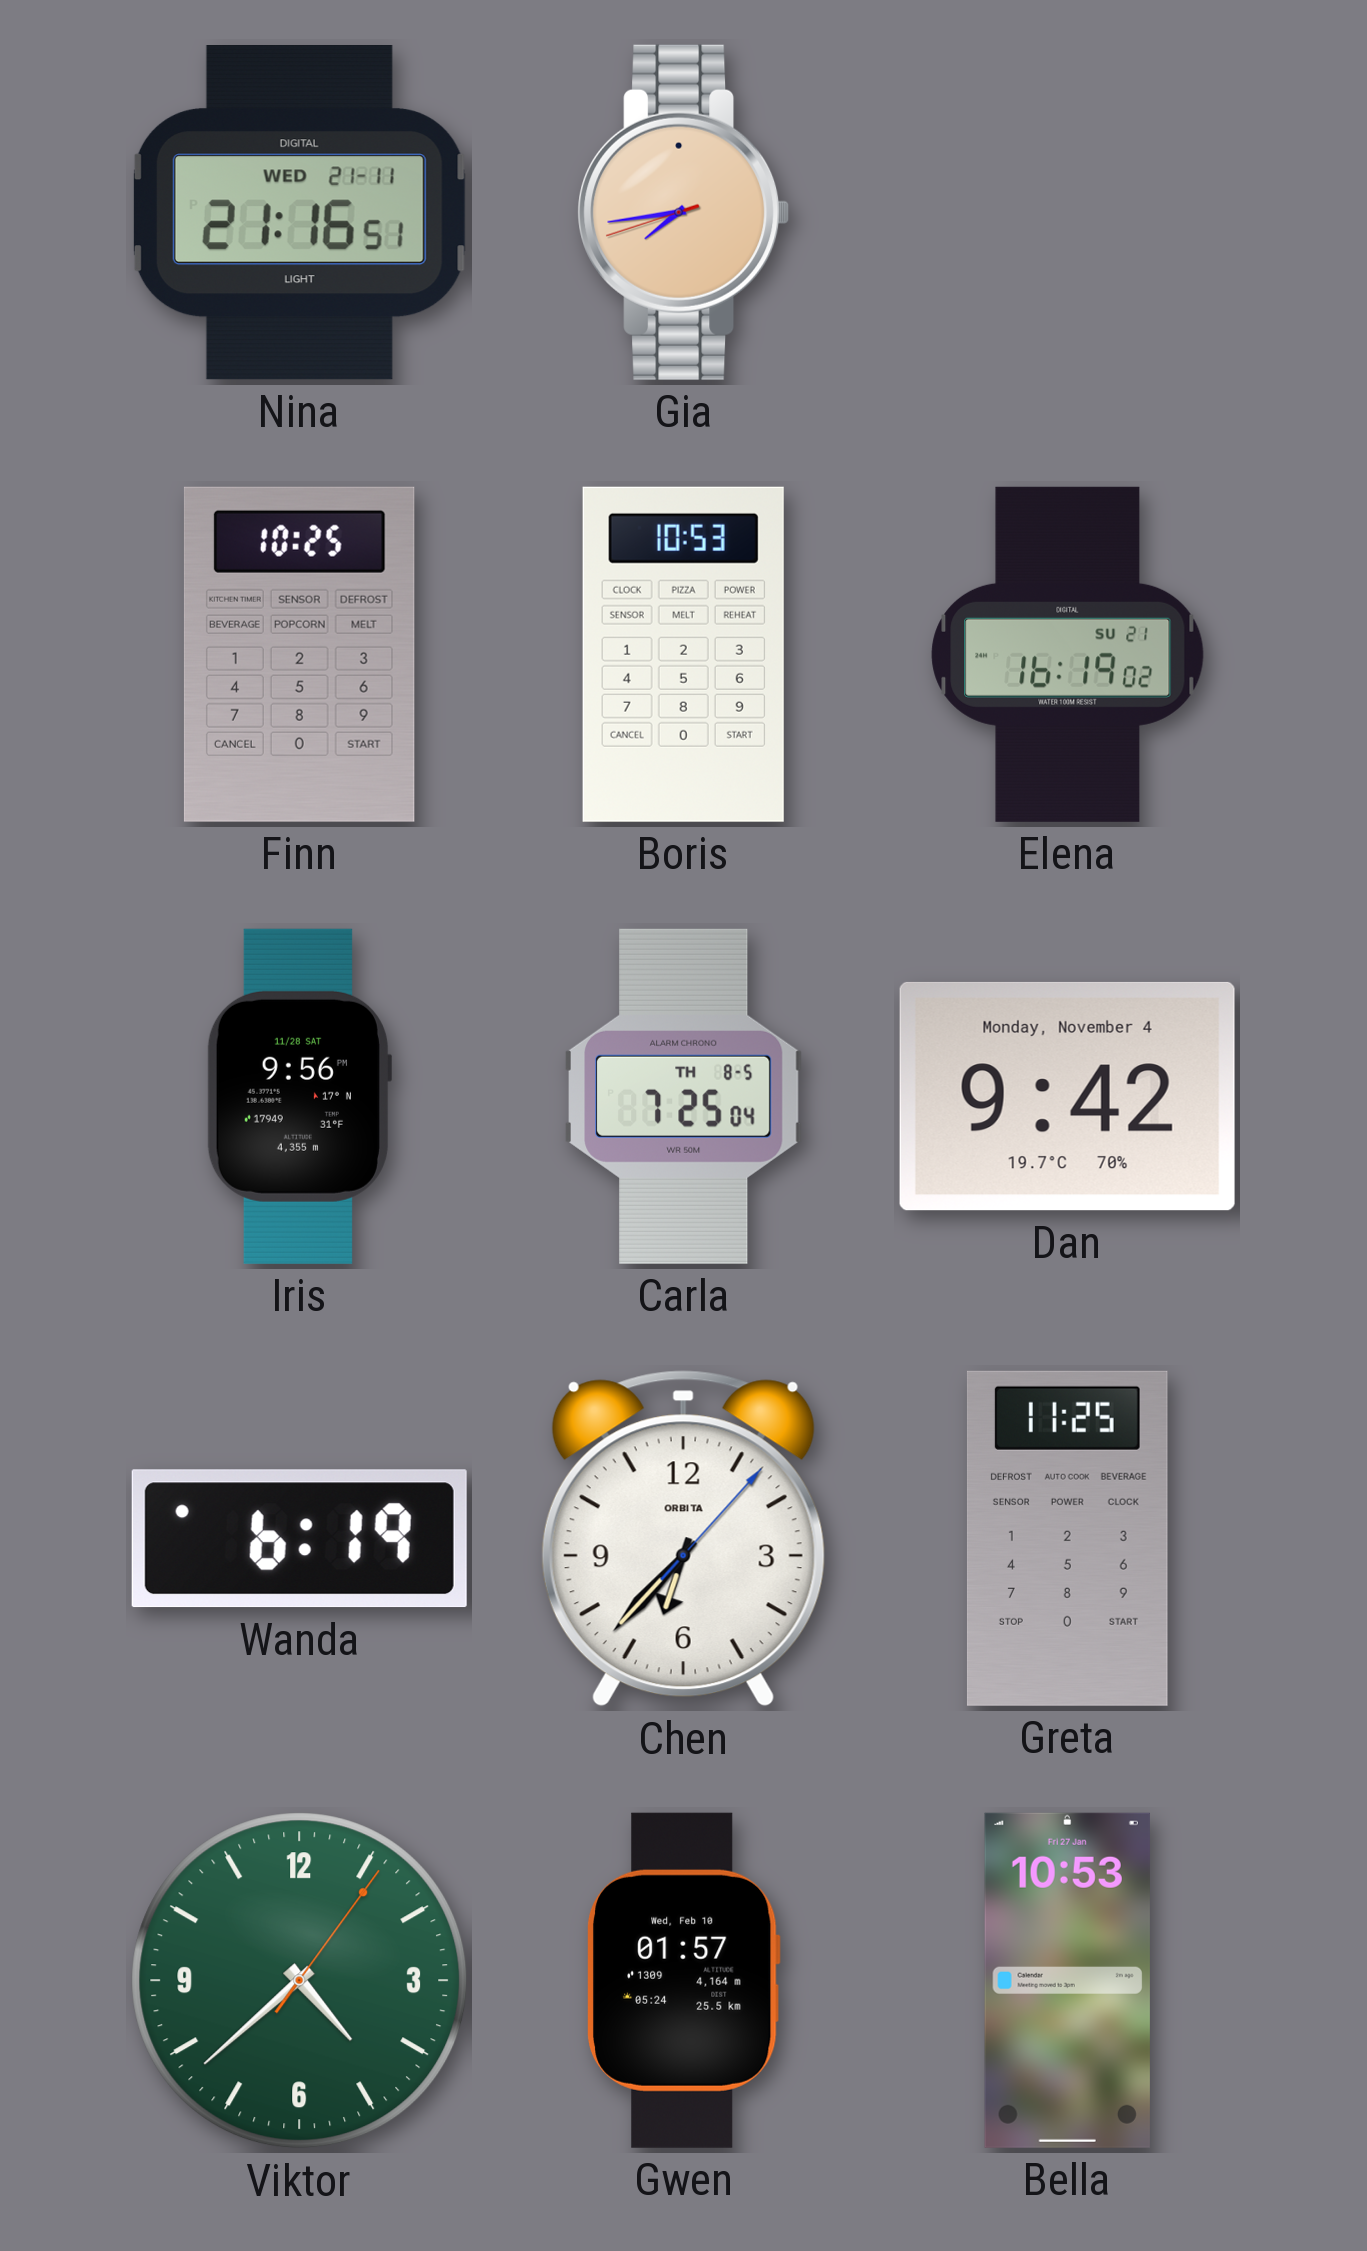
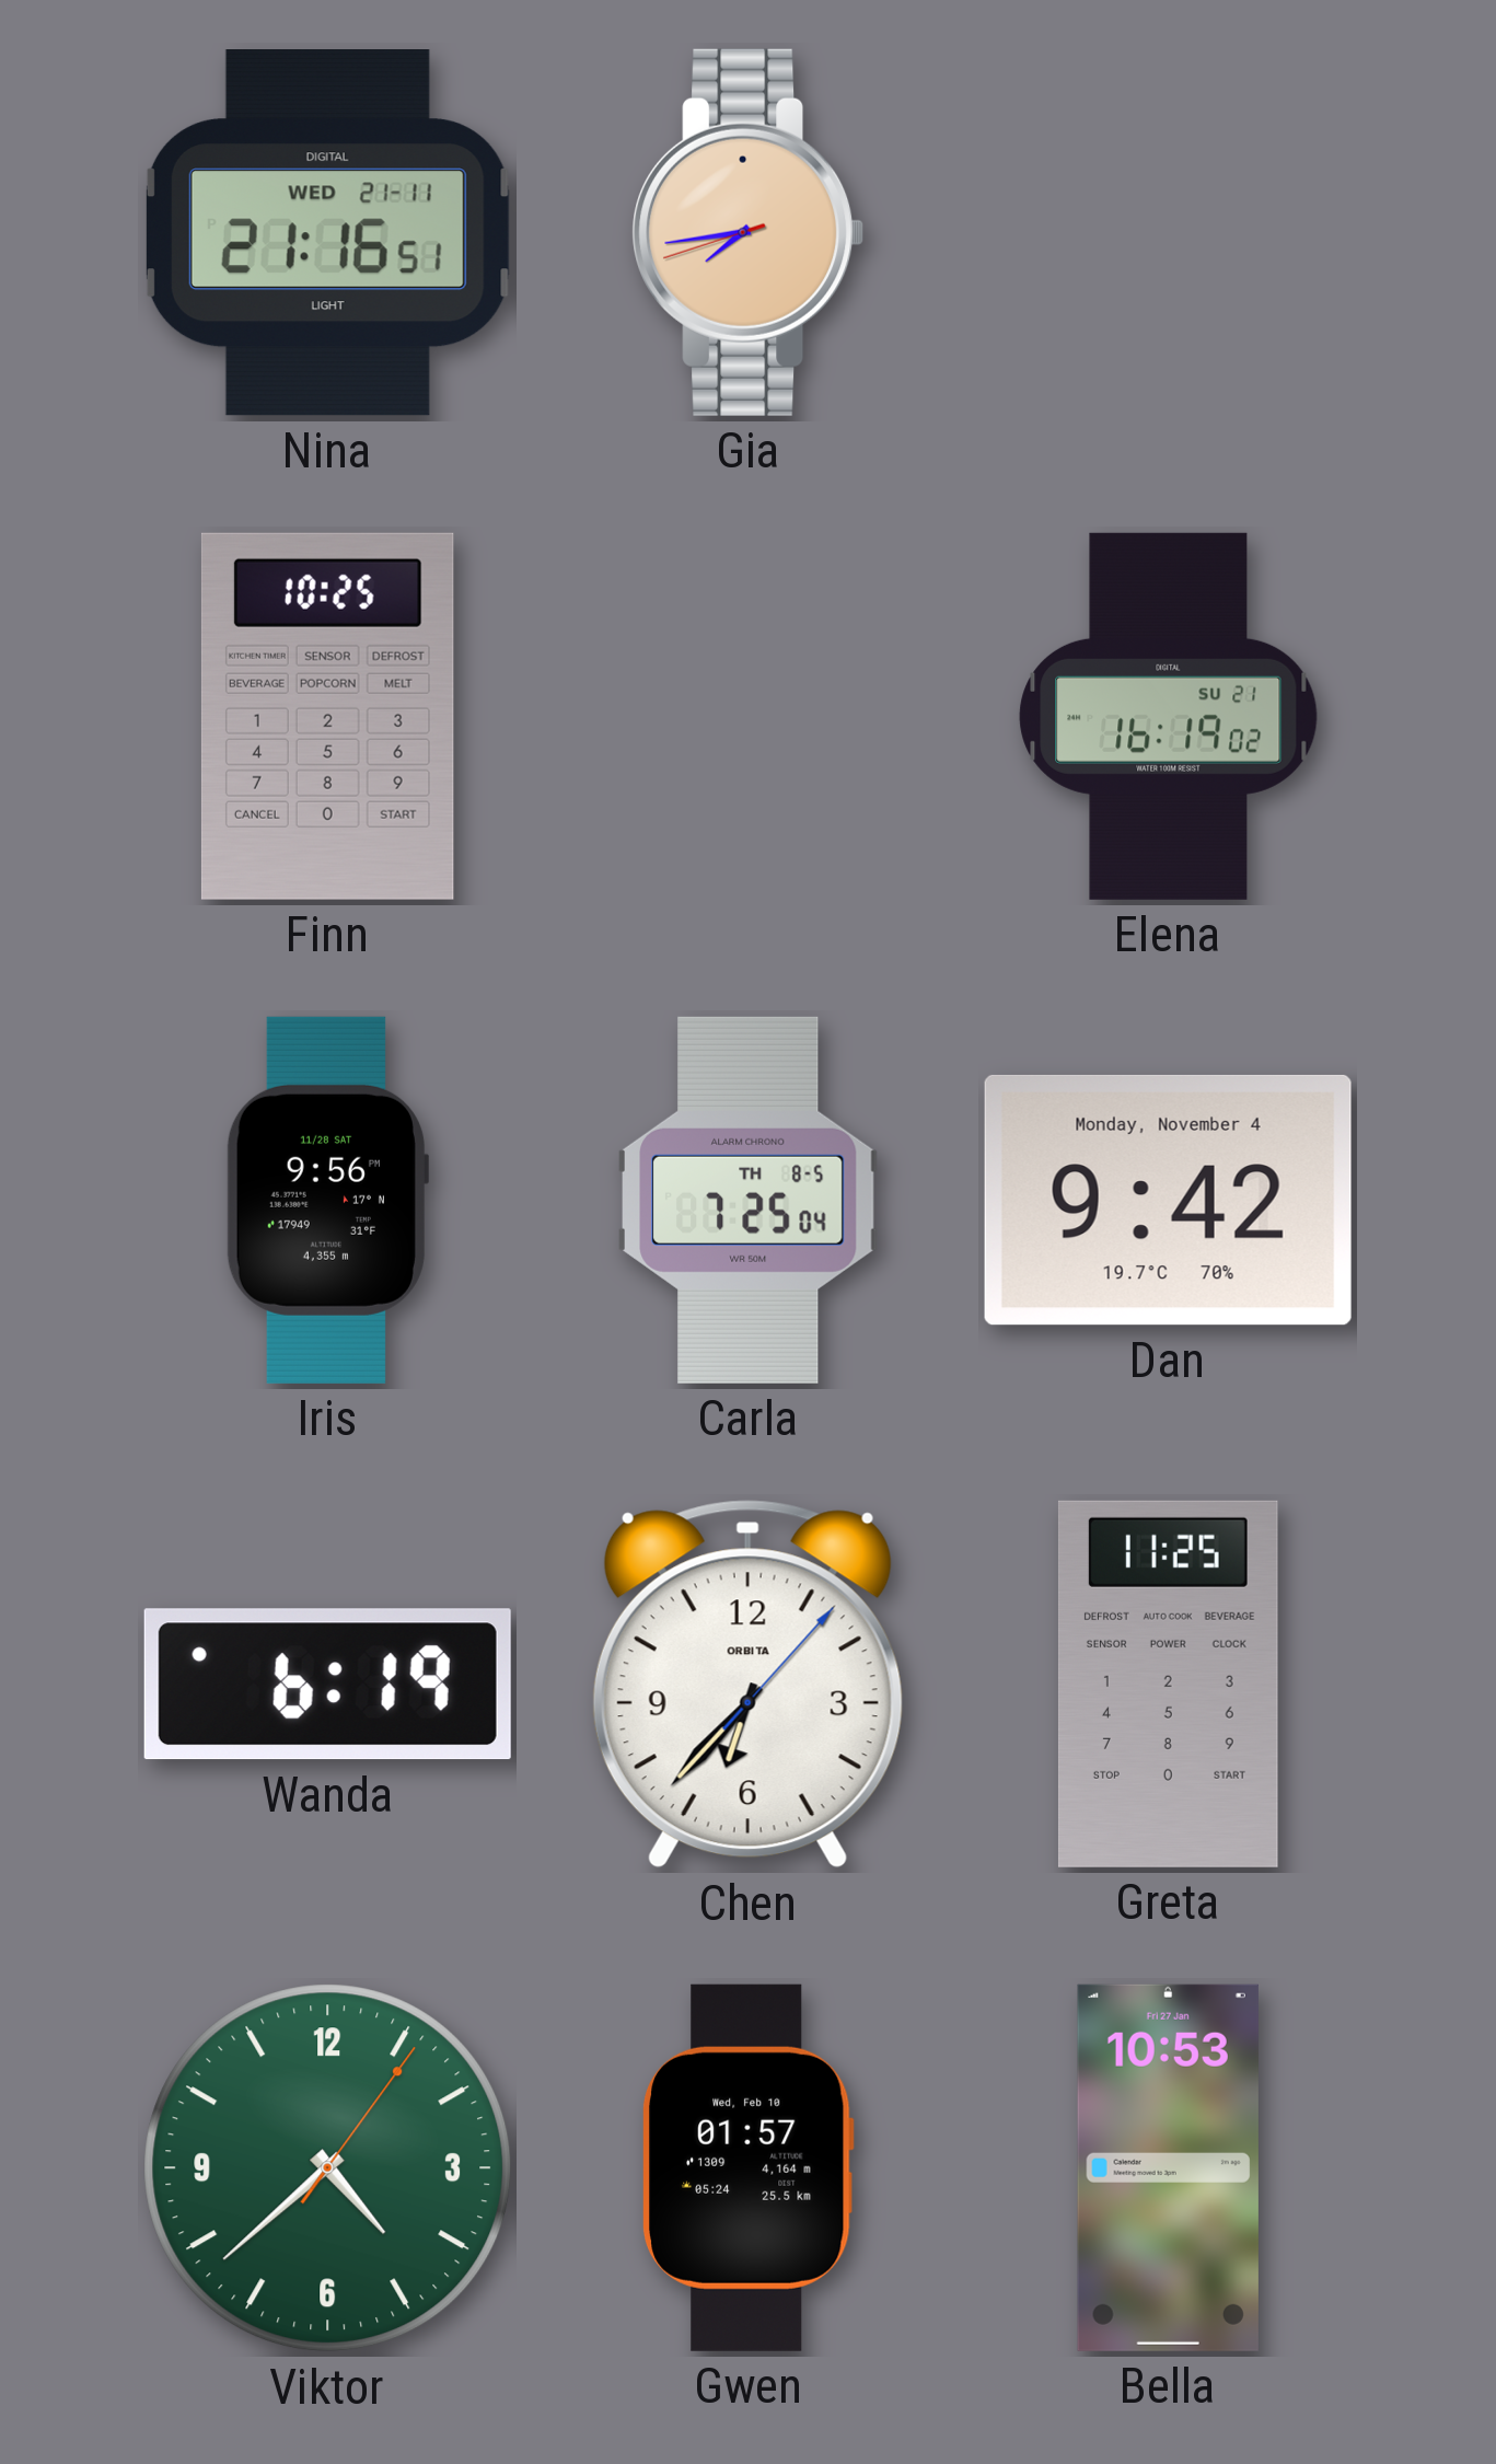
Boris: 10:53 -> none
